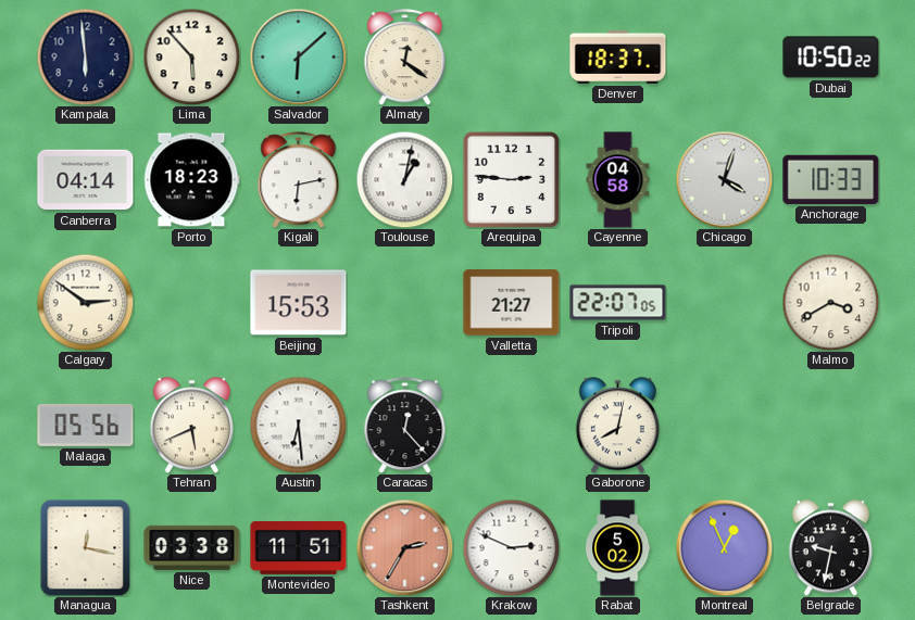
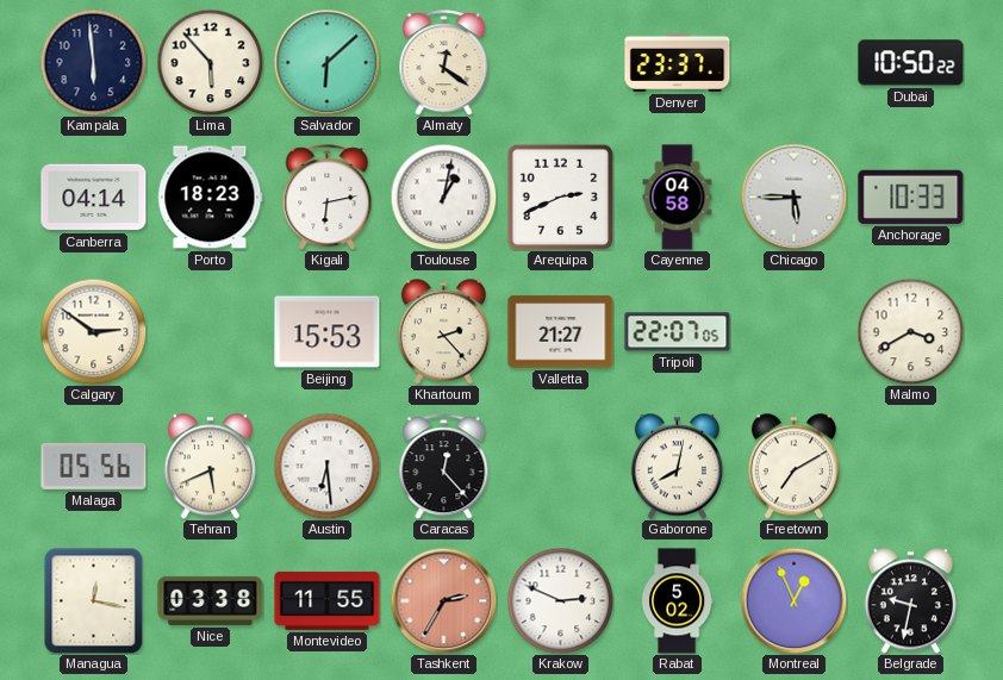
Denver: 18:37 -> 23:37
Arequipa: 2:46 -> 2:41
Chicago: 4:03 -> 5:45
Khartoum: none -> 2:23
Freetown: none -> 7:10
Montevideo: 11:51 -> 11:55
